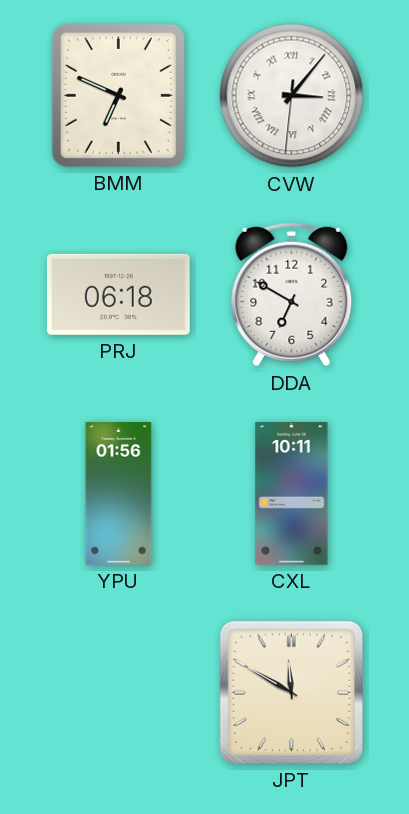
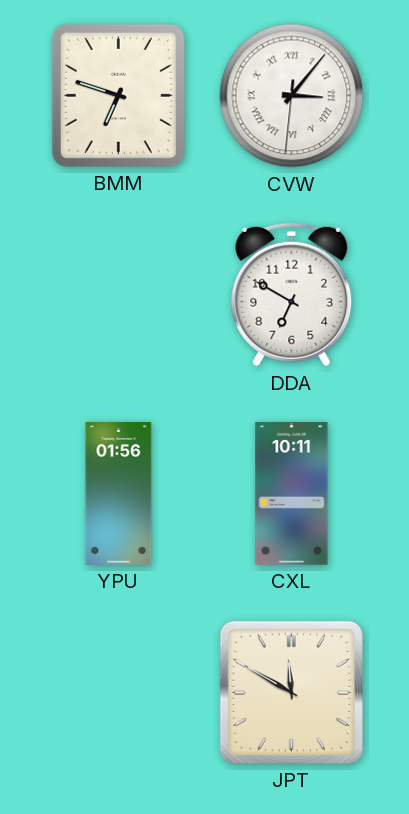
BMM: 6:49 -> 6:48
PRJ: 06:18 -> none
